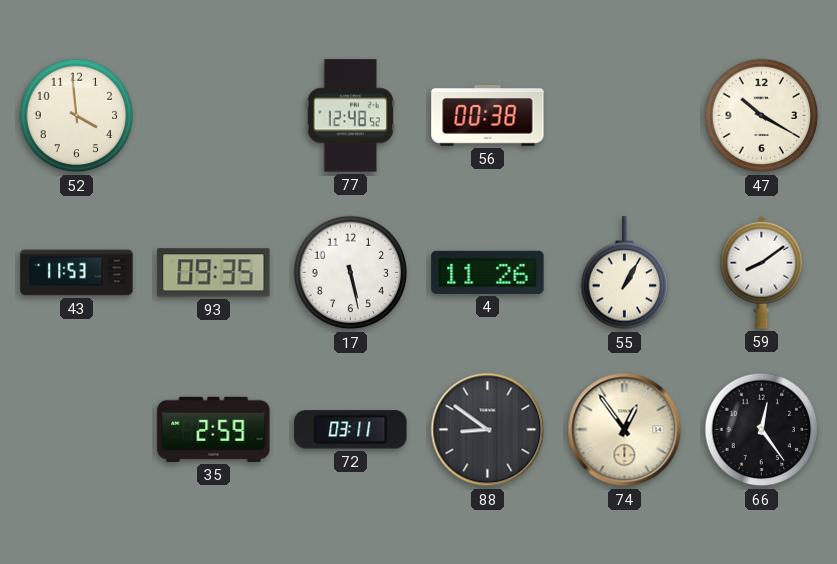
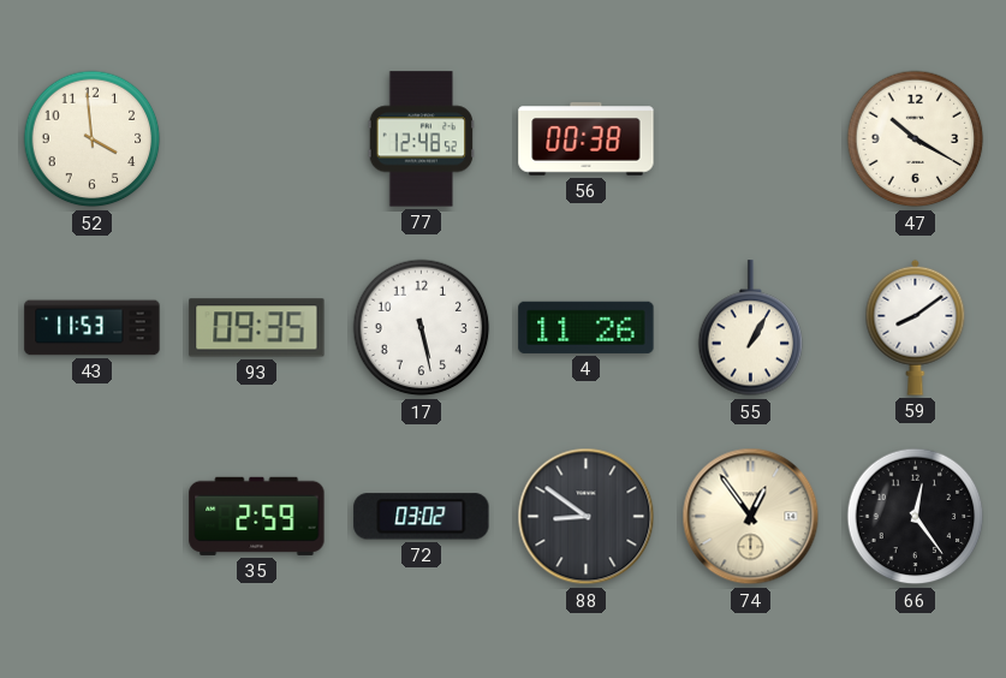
72: 03:11 -> 03:02
